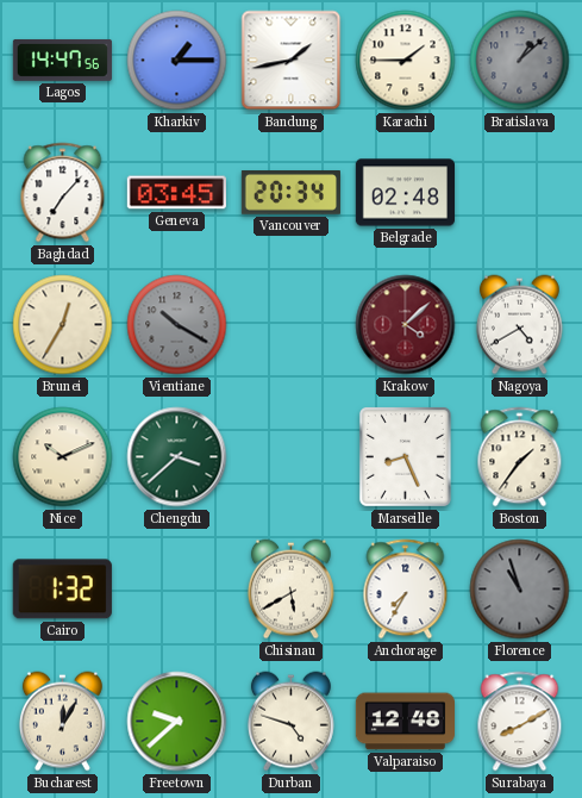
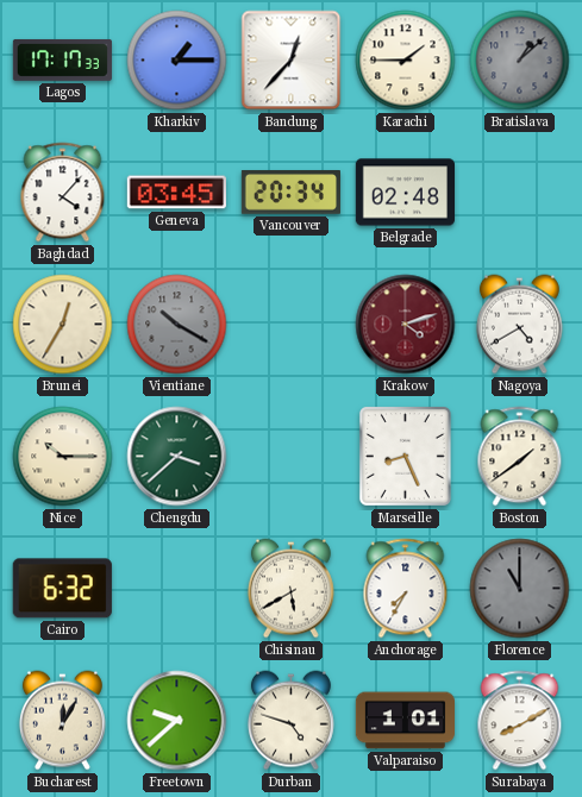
Lagos: 14:47 -> 17:17
Bandung: 1:43 -> 12:37
Baghdad: 7:07 -> 4:07
Krakow: 4:08 -> 4:12
Nice: 10:11 -> 10:15
Boston: 1:36 -> 1:39
Cairo: 1:32 -> 6:32
Florence: 10:57 -> 11:00
Valparaiso: 12:48 -> 1:01
